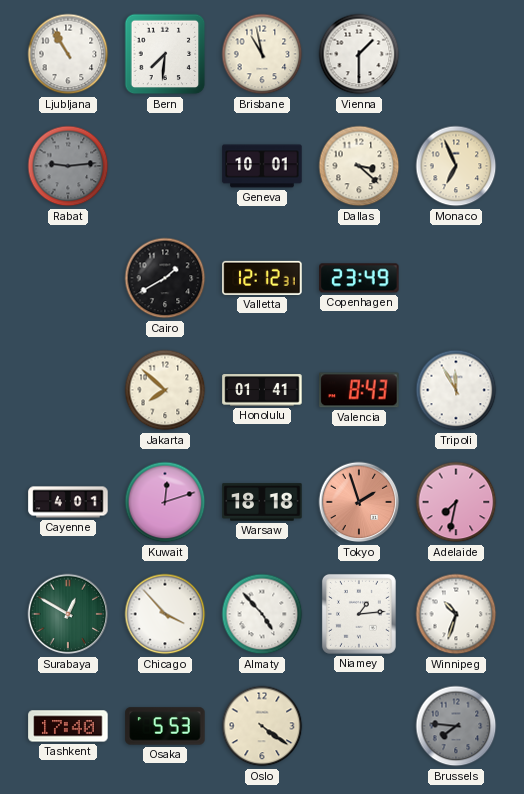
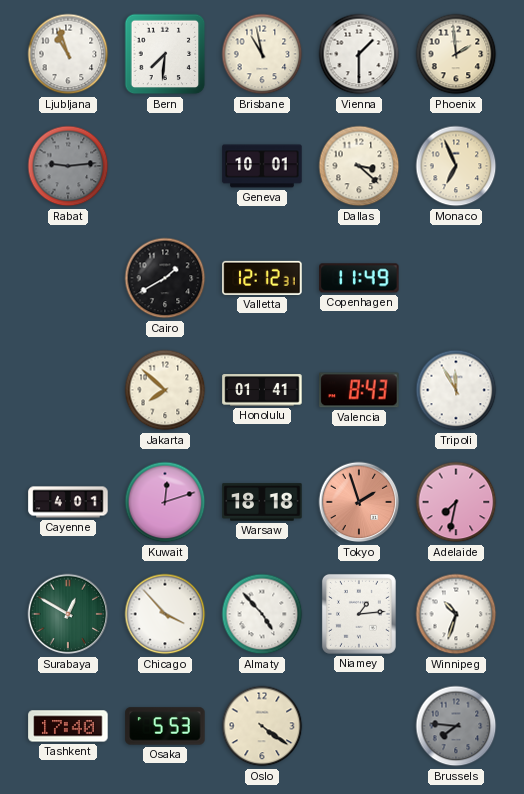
Ljubljana: 10:55 -> 10:57
Phoenix: none -> 1:59
Copenhagen: 23:49 -> 11:49
